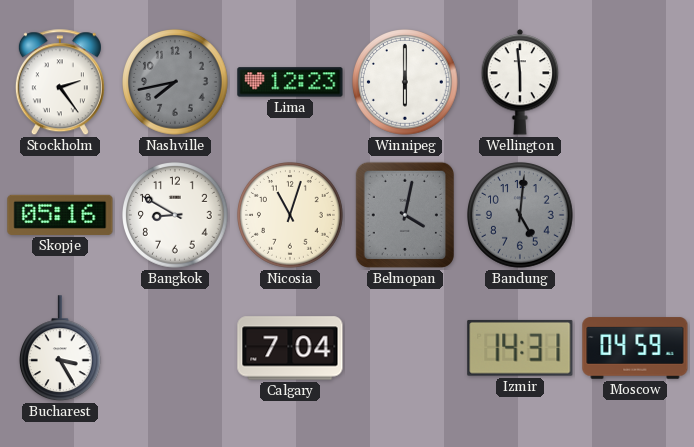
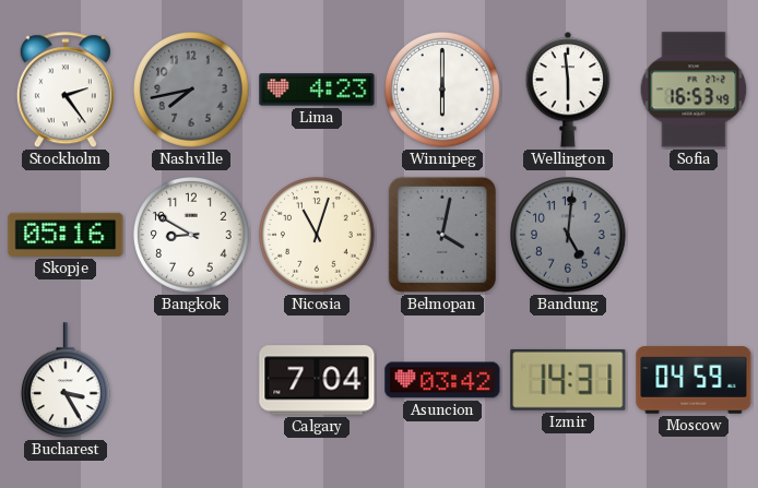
Lima: 12:23 -> 4:23
Sofia: none -> 16:53
Asuncion: none -> 03:42
